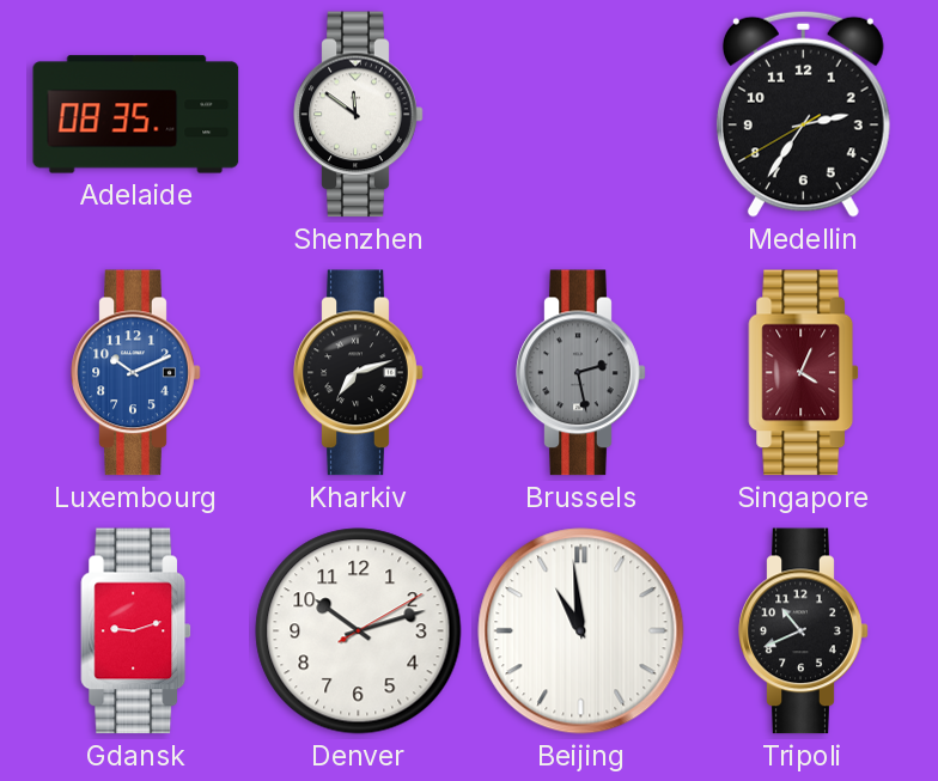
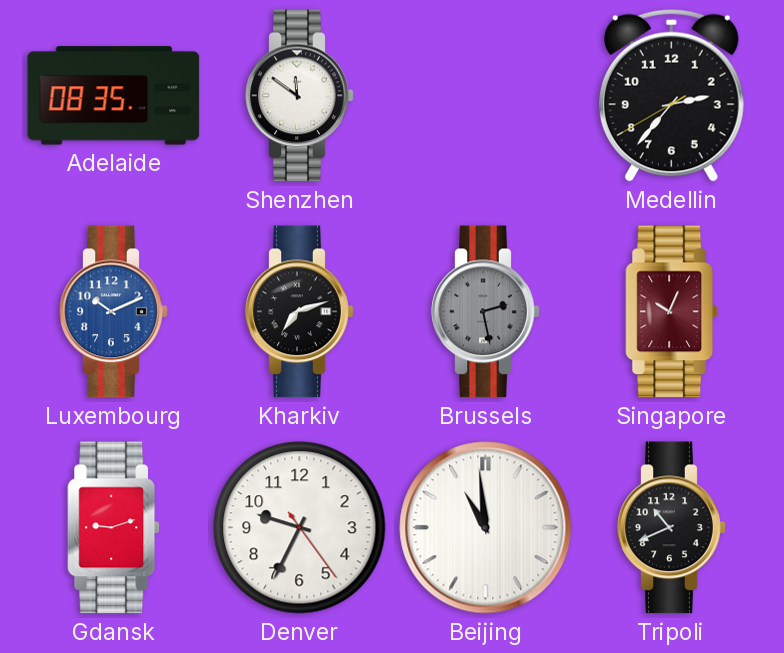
Medellin: 2:35 -> 2:36
Singapore: 4:04 -> 10:04
Denver: 10:12 -> 9:34
